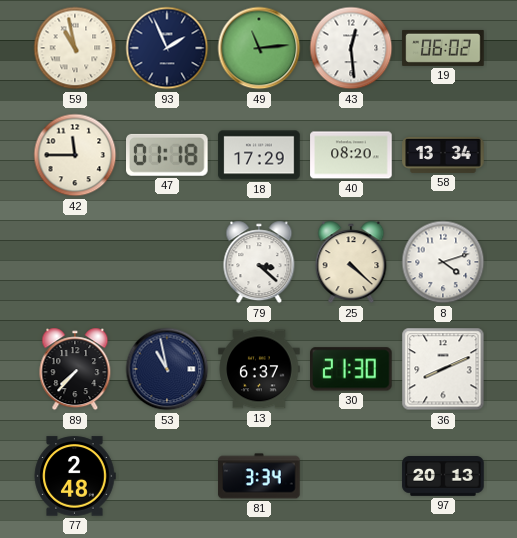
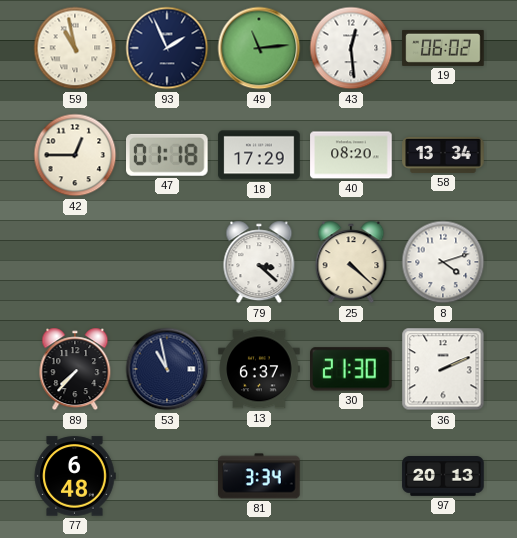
42: 11:45 -> 12:45
36: 8:11 -> 2:11
77: 2:48 -> 6:48
